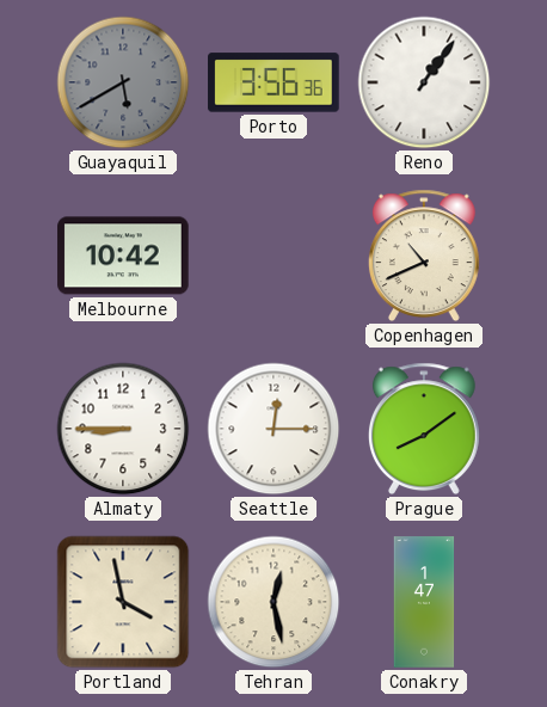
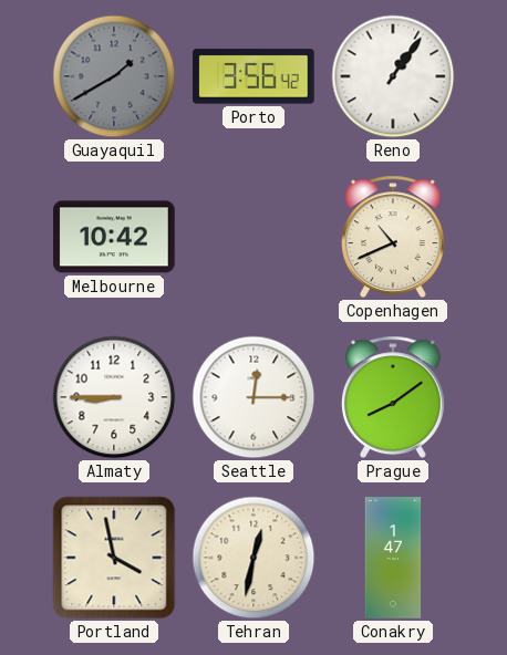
Guayaquil: 5:40 -> 1:40
Porto: 3:56:36 -> 3:56:42
Tehran: 12:28 -> 12:32
